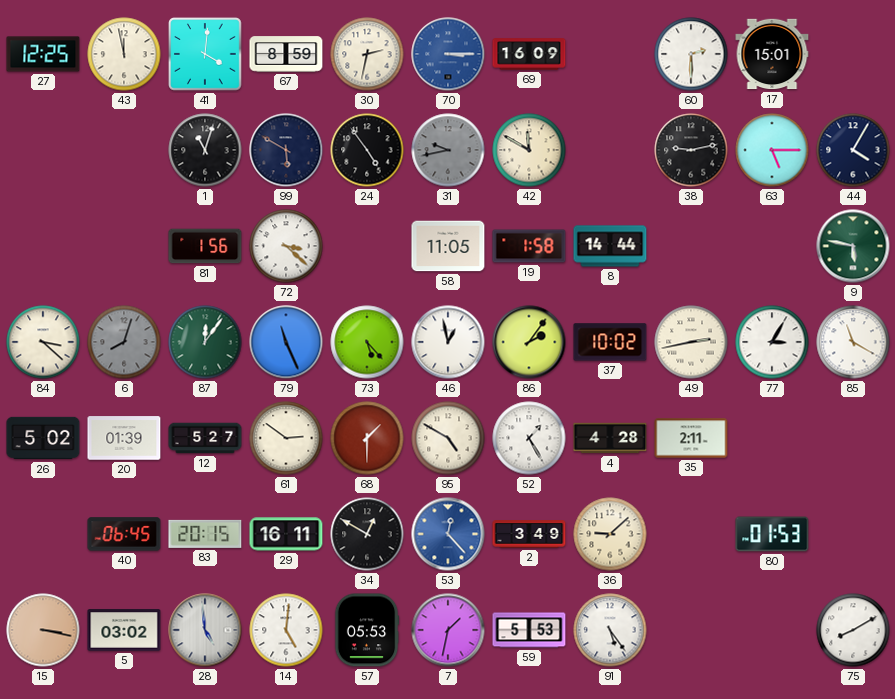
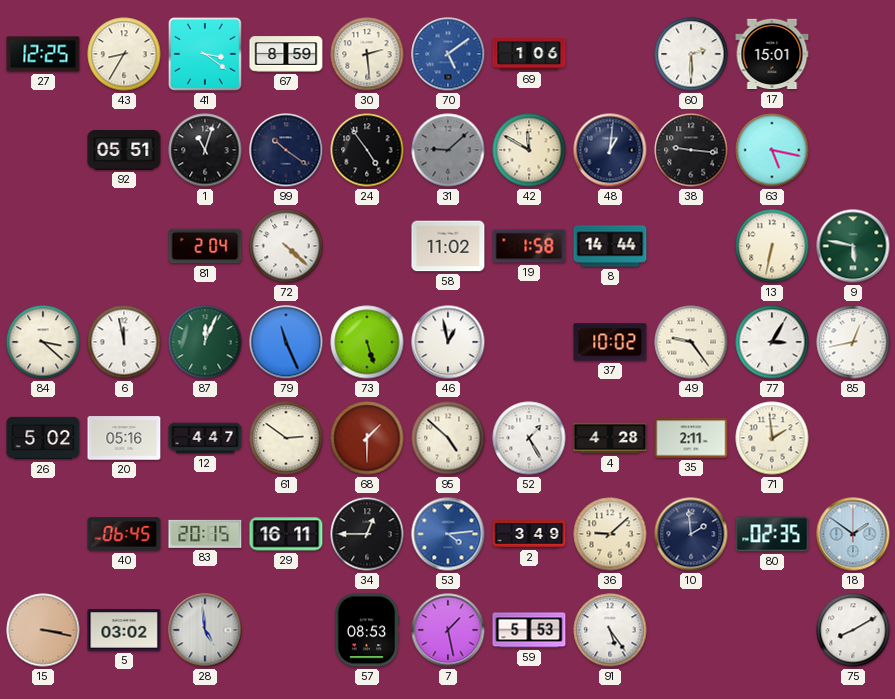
43: 11:58 -> 8:35
41: 4:01 -> 3:21
30: 2:32 -> 2:29
70: 3:15 -> 5:09
69: 16:09 -> 1:06
92: none -> 05:51
99: 5:50 -> 10:21
31: 9:43 -> 9:08
48: none -> 1:01
38: 9:13 -> 9:16
63: 5:15 -> 5:17
44: 4:05 -> none
81: 1:56 -> 2:04
72: 3:22 -> 4:22
58: 11:05 -> 11:02
13: none -> 6:32
6: 8:03 -> 11:58
6 dial: grey -> white
87: 12:06 -> 12:04
73: 5:23 -> 5:27
86: 2:06 -> none
49: 2:43 -> 9:24
85: 11:20 -> 12:43
20: 01:39 -> 05:16
12: 5:27 -> 4:47
95: 4:50 -> 4:52
71: none -> 1:59
34: 12:50 -> 12:45
53: 12:23 -> 4:14
10: none -> 1:59
80: 01:53 -> 02:35
18: none -> 1:51
14: 5:01 -> none
57: 05:53 -> 08:53
7: 1:32 -> 1:28
